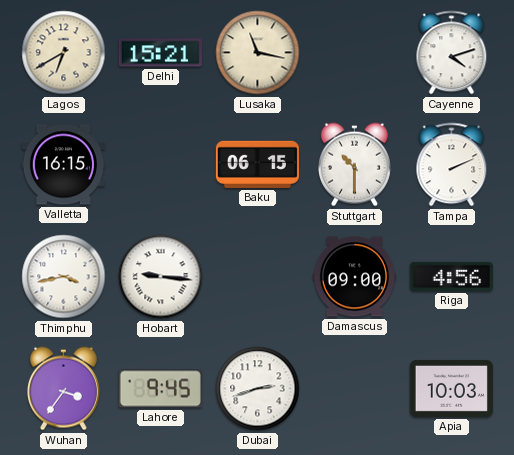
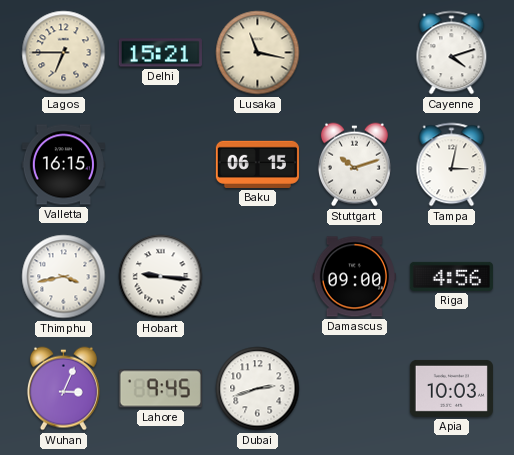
Lagos: 6:40 -> 6:45
Stuttgart: 10:30 -> 10:12
Tampa: 2:11 -> 3:02
Wuhan: 3:36 -> 3:04
